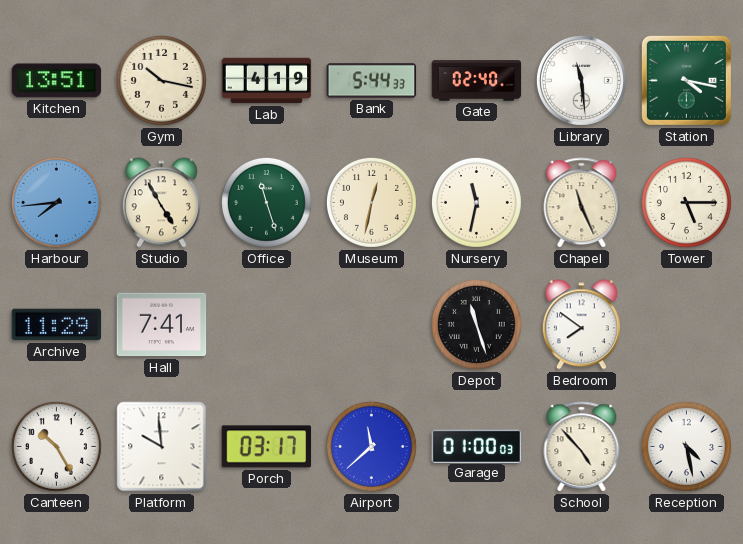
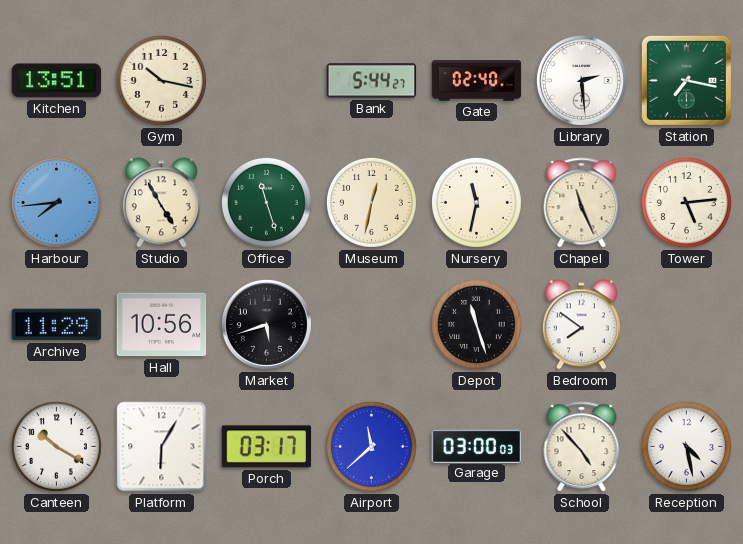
Lab: 4:19 -> none
Bank: 5:44:33 -> 5:44:27
Library: 11:29 -> 2:29
Station: 4:17 -> 7:17
Tower: 5:15 -> 5:14
Hall: 7:41 -> 10:56
Market: none -> 5:42
Canteen: 10:25 -> 10:20
Platform: 9:59 -> 6:05
Garage: 01:00 -> 03:00
